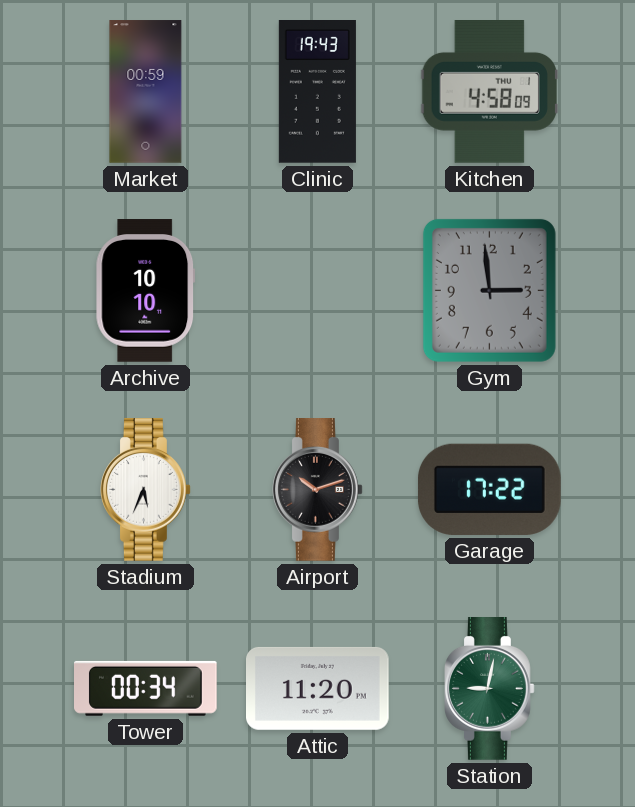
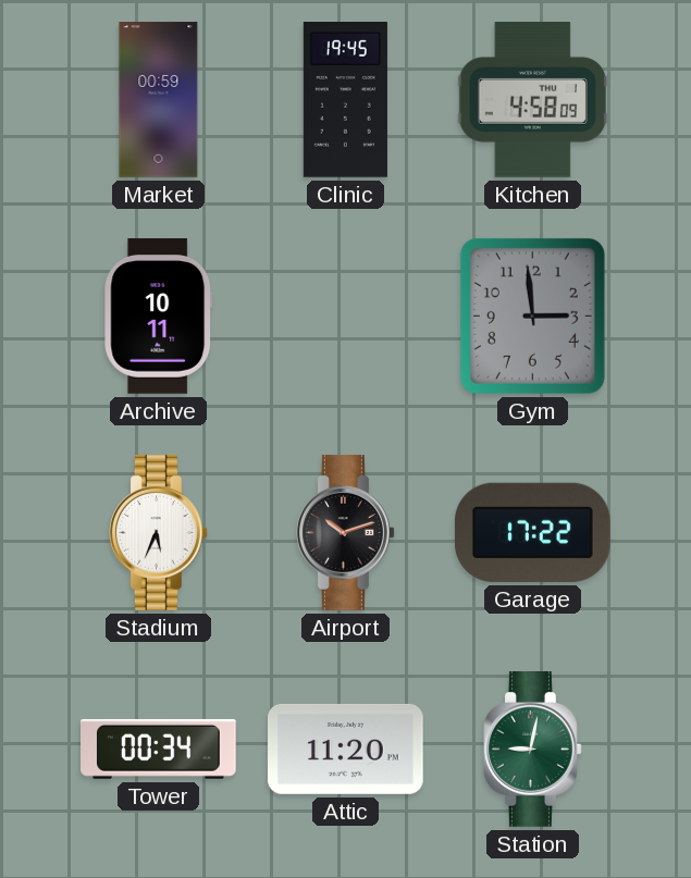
Clinic: 19:43 -> 19:45
Archive: 10:10 -> 10:11
